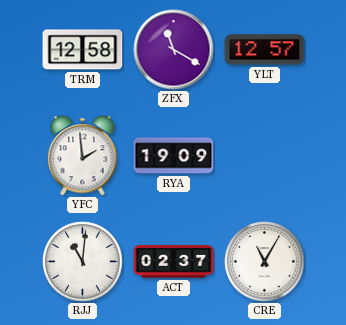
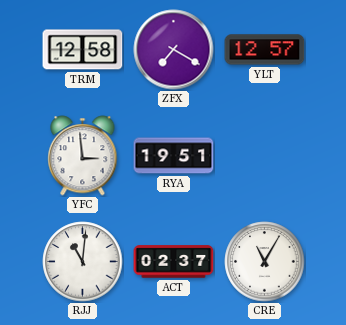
ZFX: 11:20 -> 7:20
YFC: 1:59 -> 2:59
RYA: 19:09 -> 19:51
